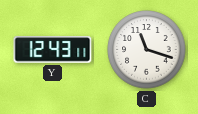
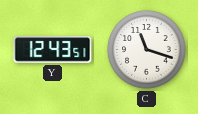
Y: 12:43:11 -> 12:43:51
